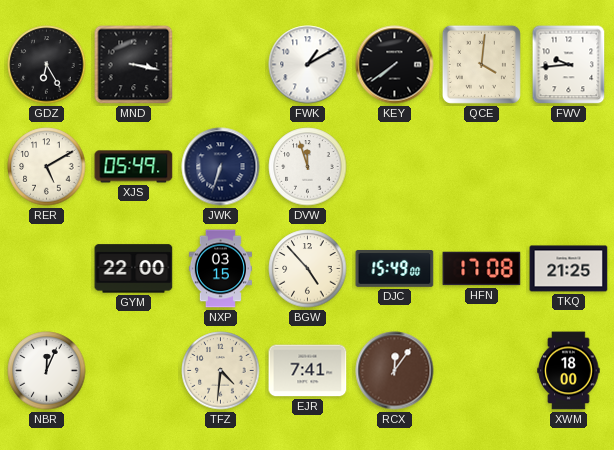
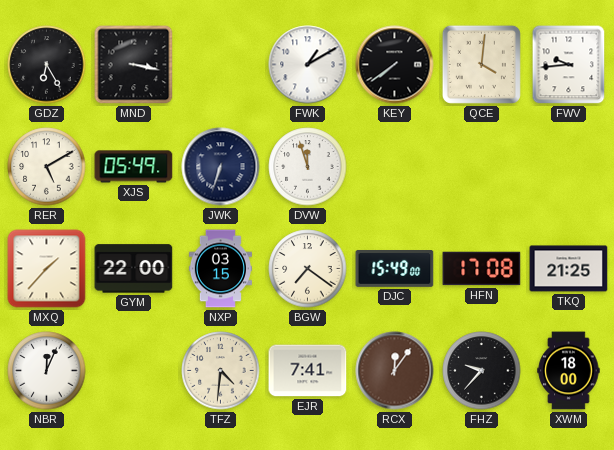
MXQ: none -> 1:37
BGW: 4:53 -> 7:21
FHZ: none -> 9:37
